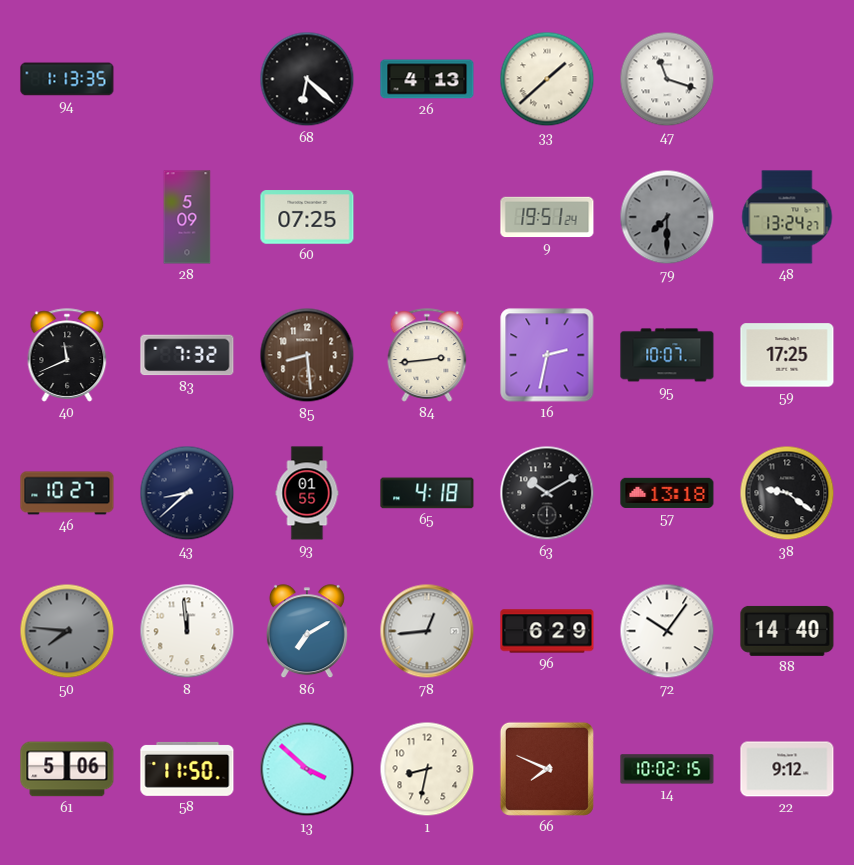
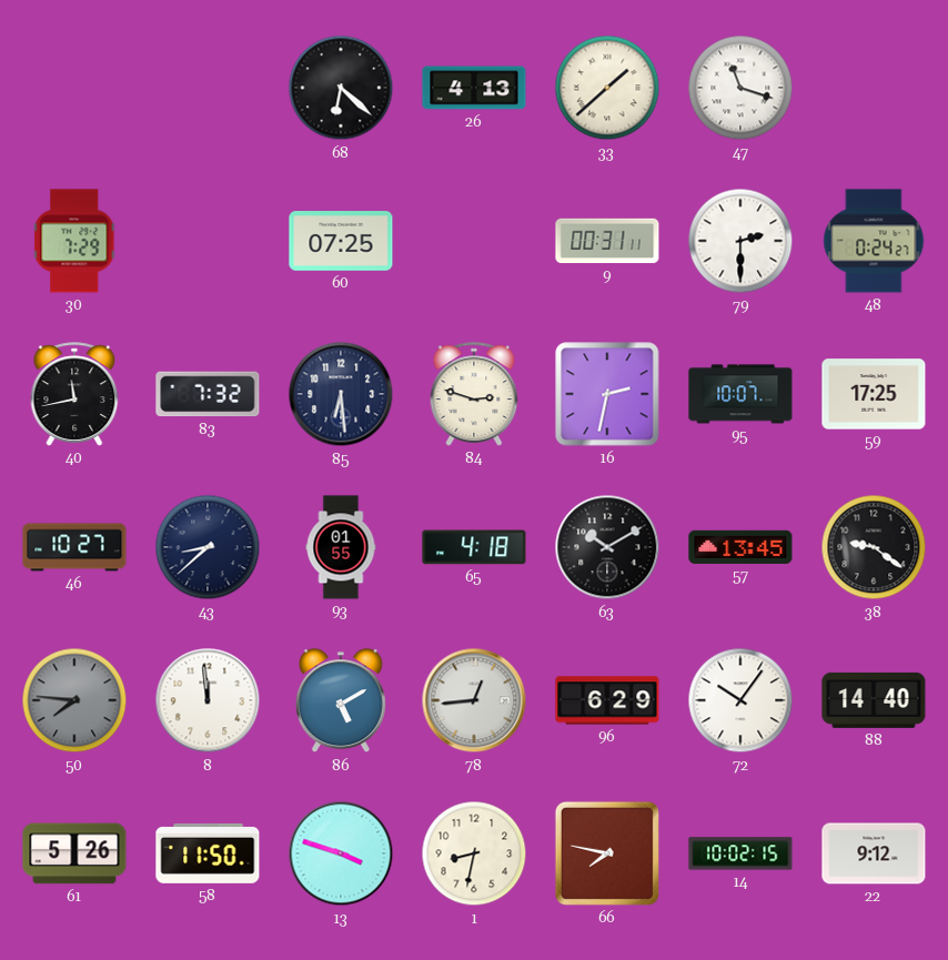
94: 1:13 -> none
30: none -> 7:29
28: 5:09 -> none
9: 19:51 -> 00:31
79: 7:30 -> 2:30
79 dial: grey -> white
48: 13:24 -> 0:24
40: 11:41 -> 11:43
85: 8:29 -> 6:29
85 dial: brown -> navy
84: 2:44 -> 2:48
57: 13:18 -> 13:45
86: 7:10 -> 5:10
61: 5:06 -> 5:26
13: 3:52 -> 3:48
66: 7:49 -> 7:47
